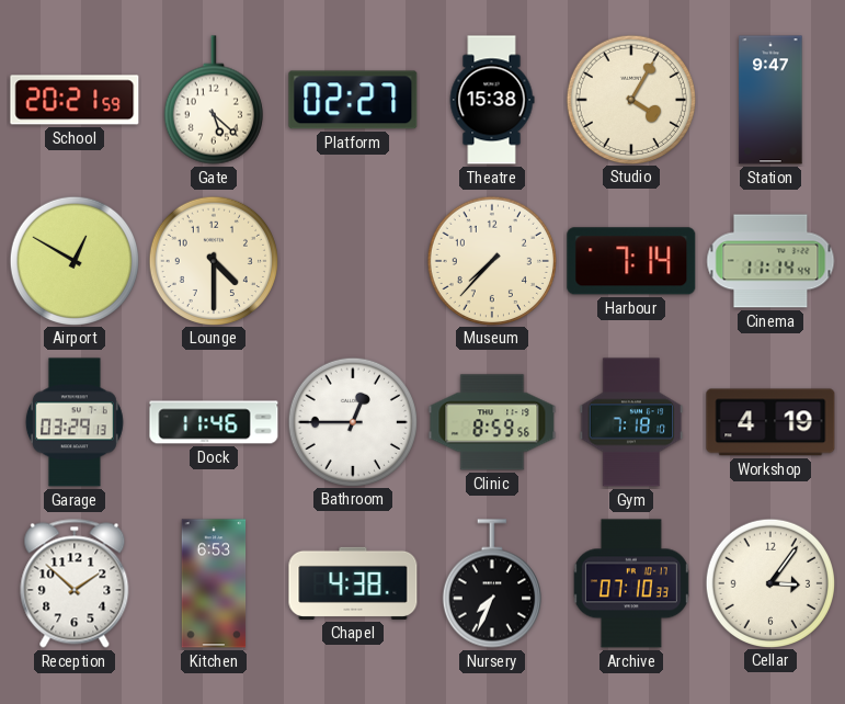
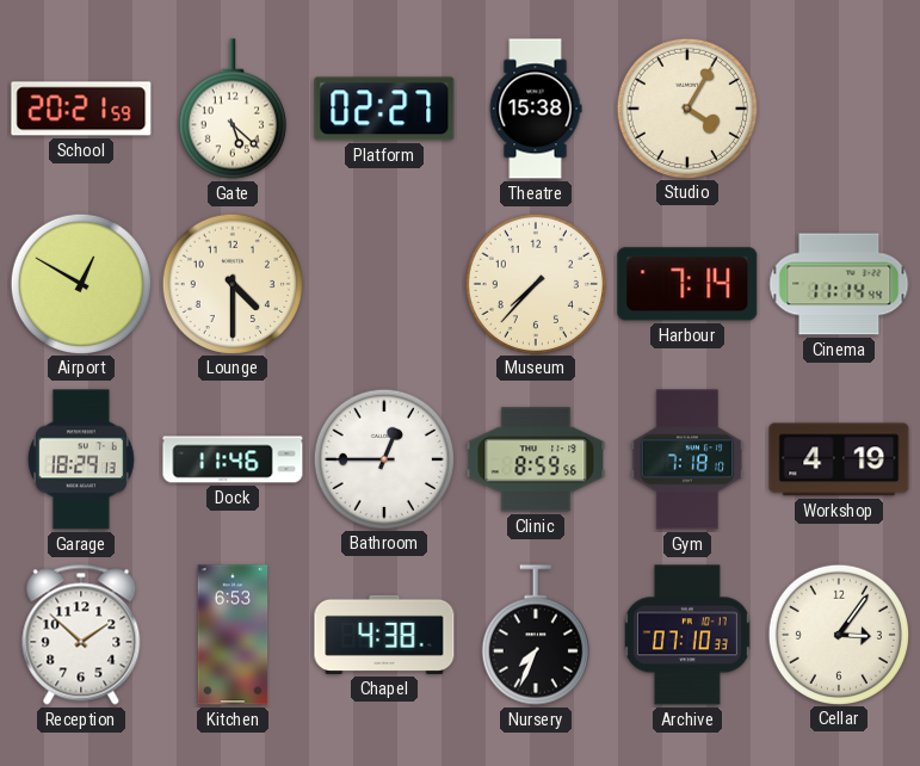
Station: 9:47 -> none
Garage: 03:29 -> 18:29
